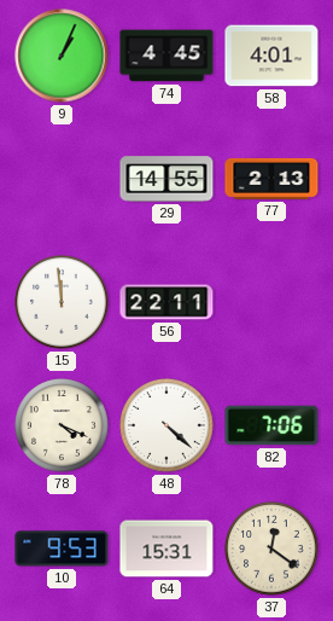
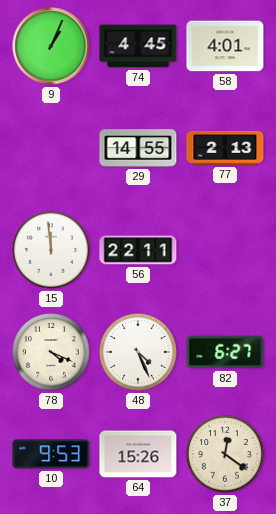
48: 4:22 -> 4:26
82: 7:06 -> 6:27
64: 15:31 -> 15:26
